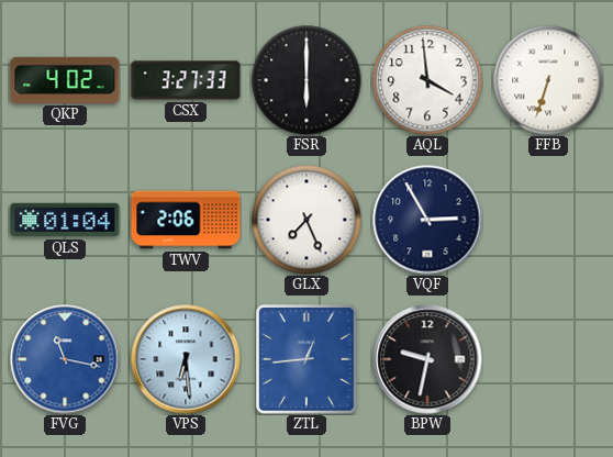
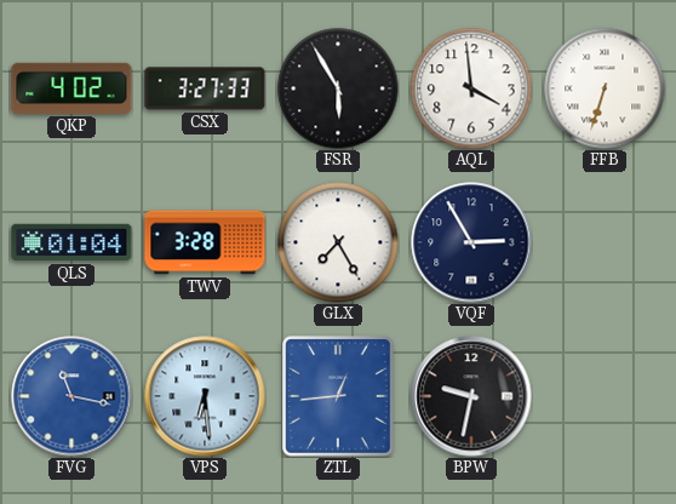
FSR: 6:00 -> 5:55
TWV: 2:06 -> 3:28
GLX: 7:26 -> 7:25
